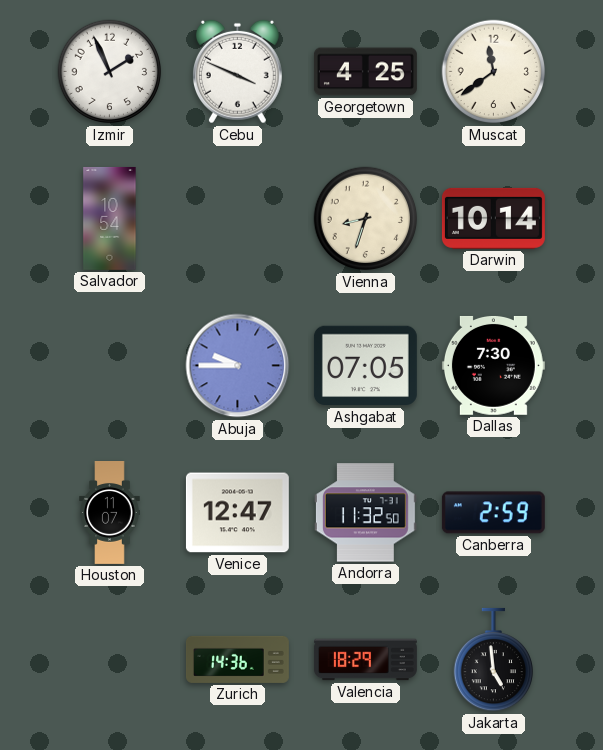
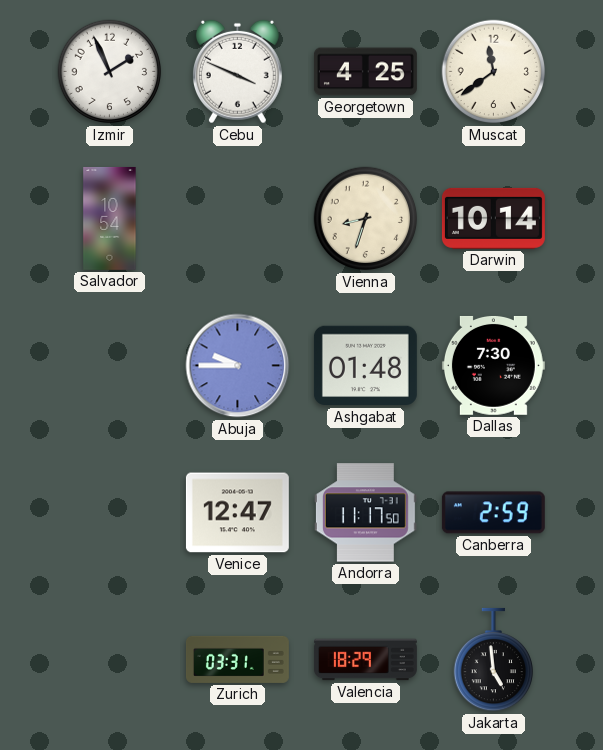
Ashgabat: 07:05 -> 01:48
Houston: 11:07 -> none
Andorra: 11:32 -> 11:17
Zurich: 14:36 -> 03:31
